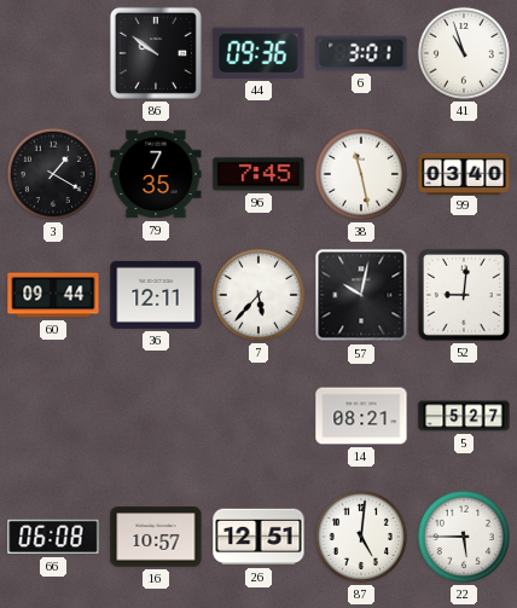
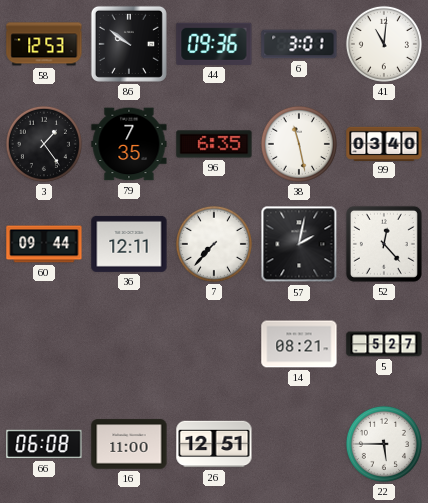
58: none -> 12:53
41: 10:57 -> 11:01
3: 1:20 -> 1:24
96: 7:45 -> 6:35
7: 5:37 -> 7:37
57: 10:02 -> 2:02
52: 9:01 -> 12:23
16: 10:57 -> 11:00
87: 5:01 -> none
